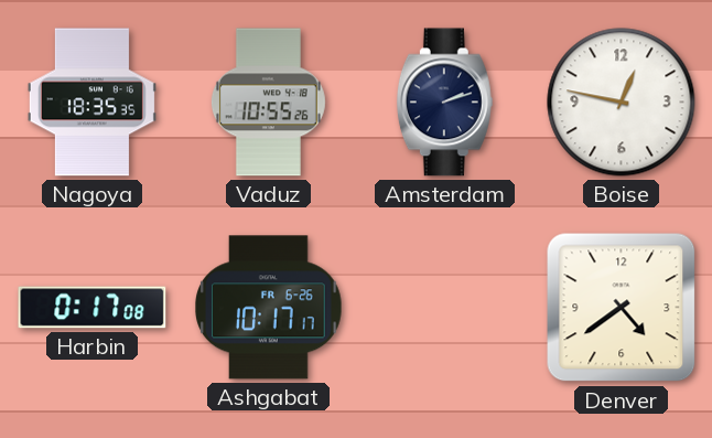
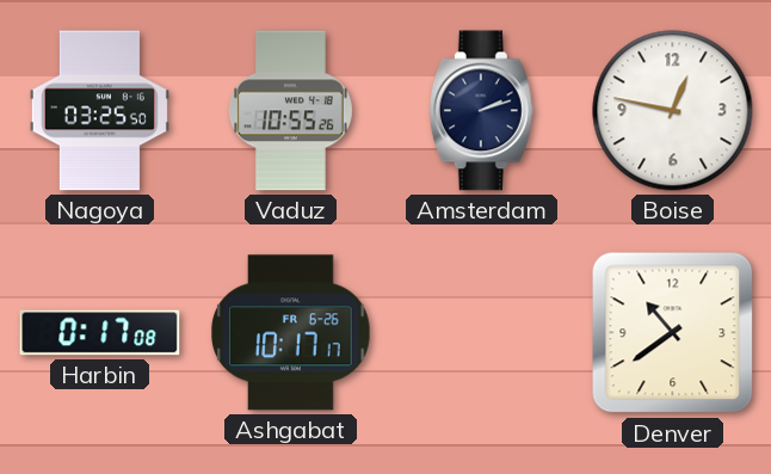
Nagoya: 18:35 -> 03:25
Denver: 4:39 -> 10:39
